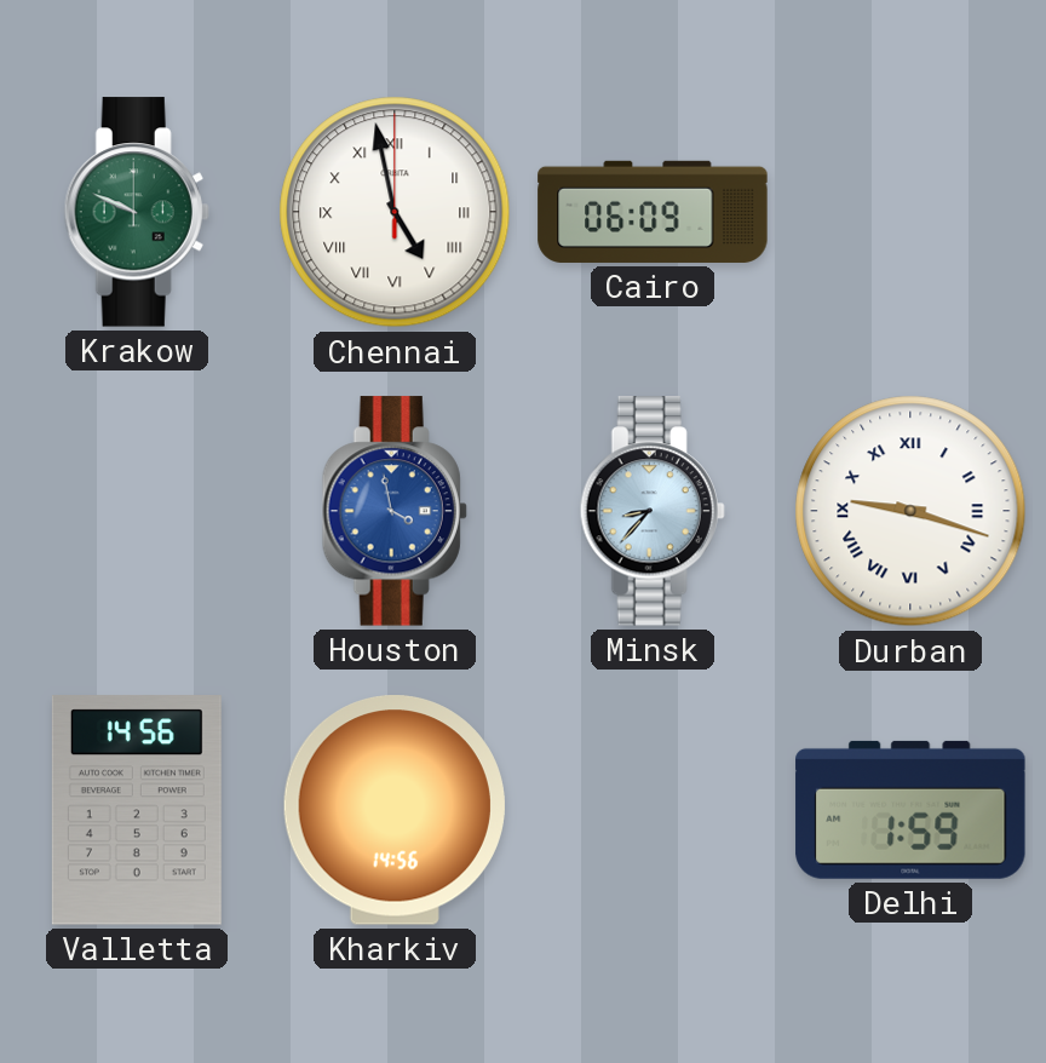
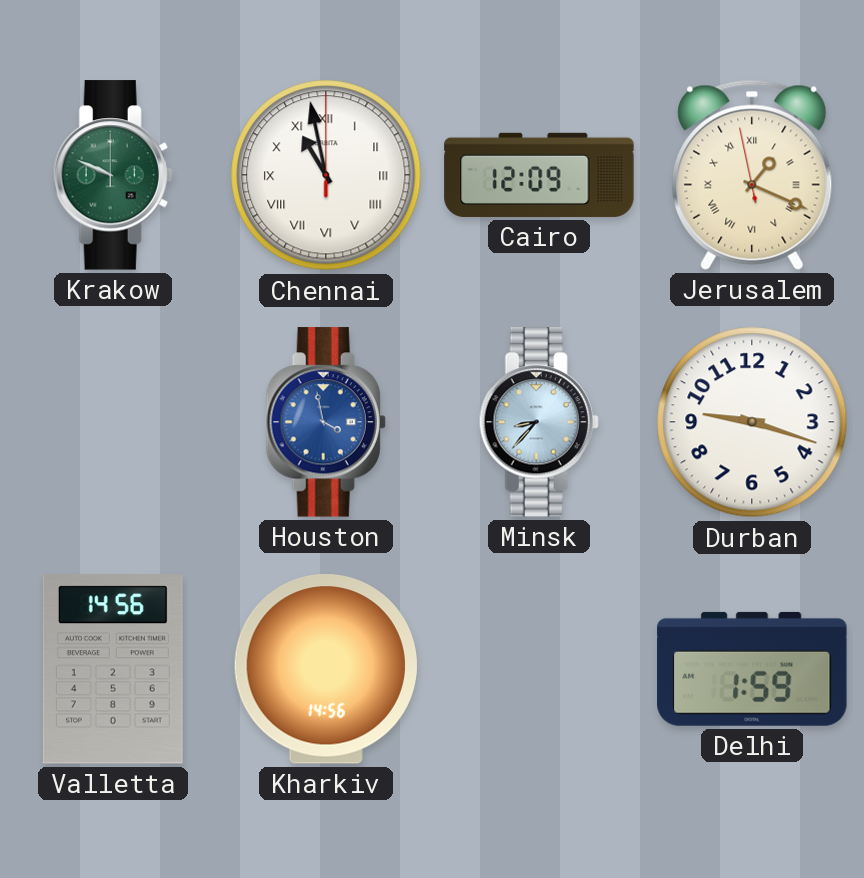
Chennai: 4:58 -> 10:58
Cairo: 06:09 -> 12:09
Jerusalem: none -> 1:18
Durban numerals: Roman -> Arabic
